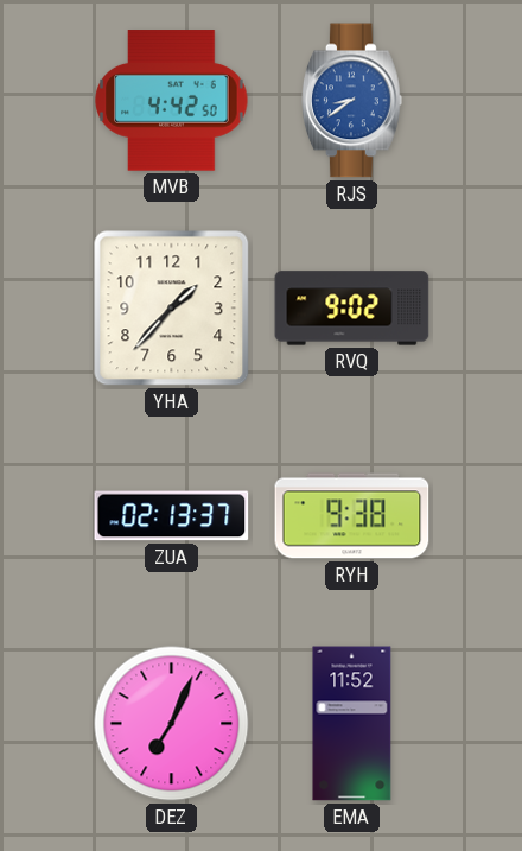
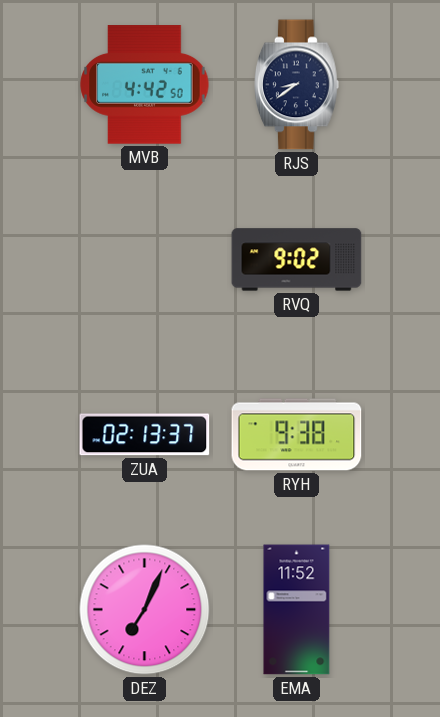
RJS dial: blue -> navy
YHA: 1:37 -> none
